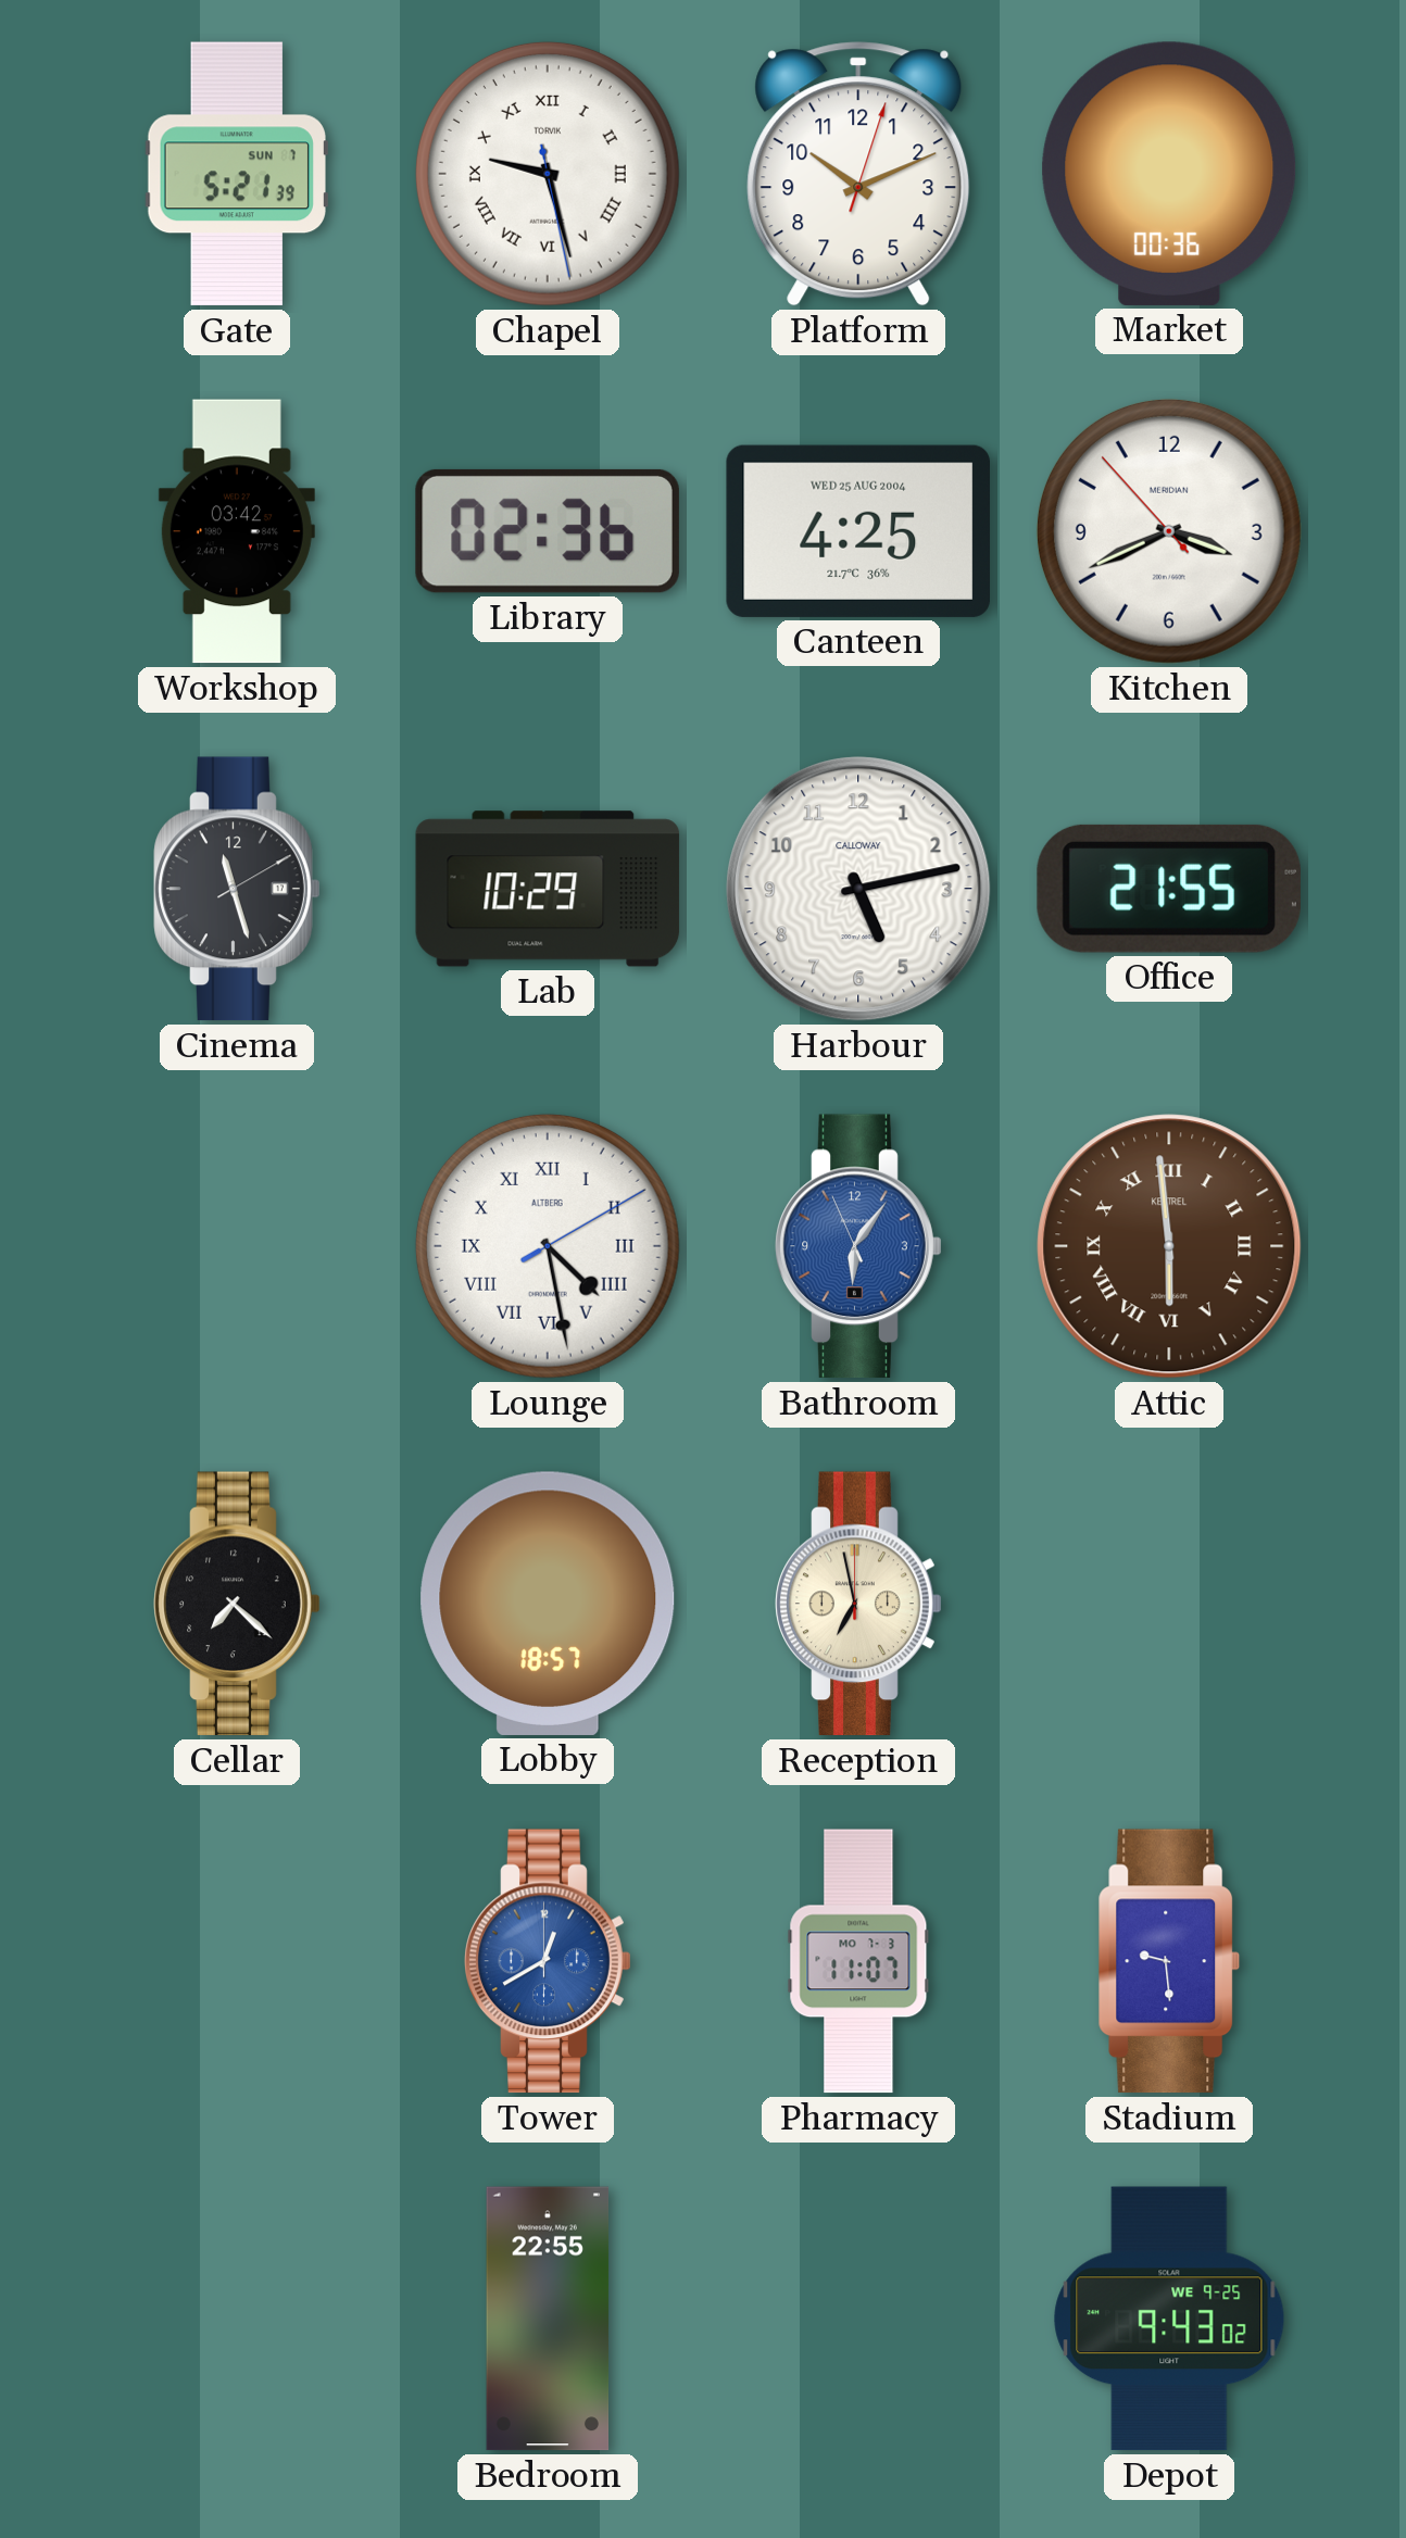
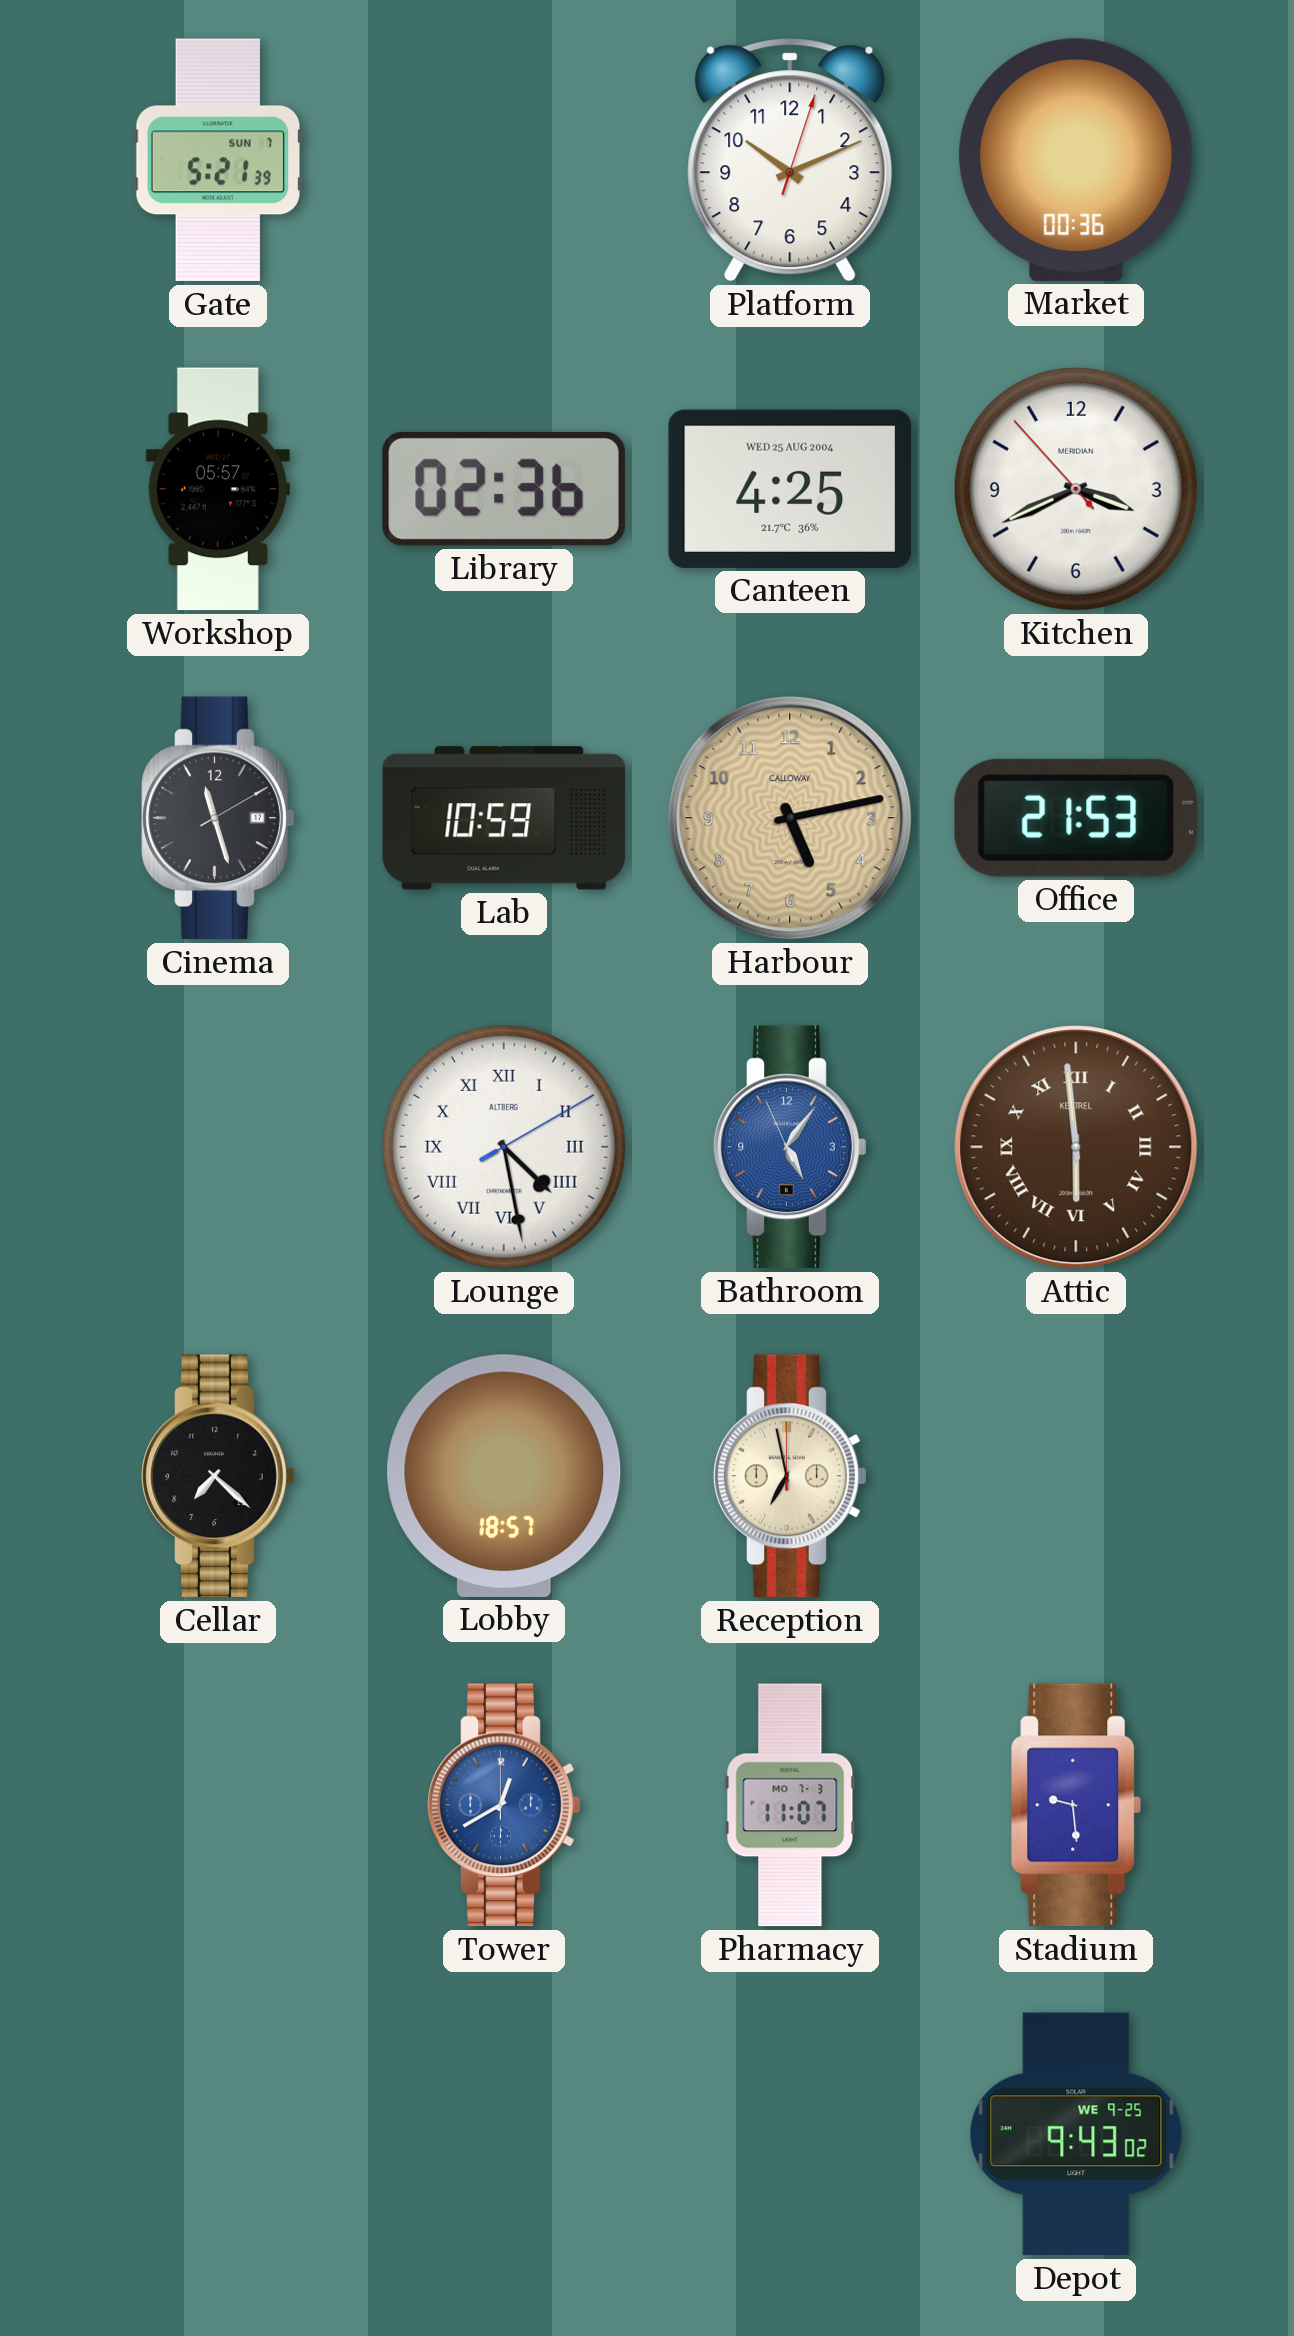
Chapel: 9:27 -> none
Workshop: 03:42 -> 05:57
Lab: 10:29 -> 10:59
Harbour dial: white -> champagne
Office: 21:55 -> 21:53
Bathroom: 6:05 -> 5:05
Bedroom: 22:55 -> none
